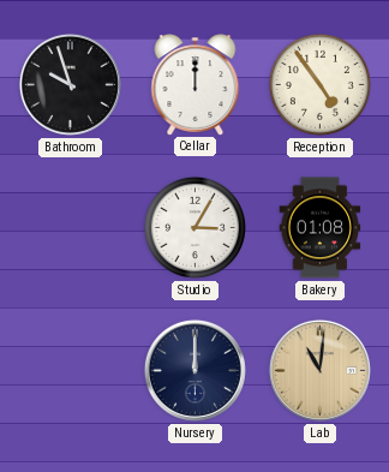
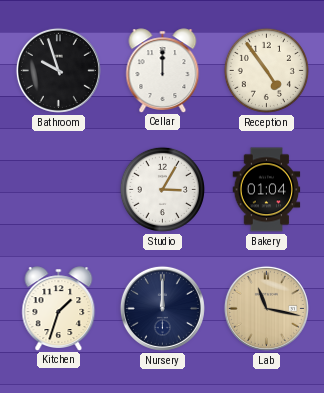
Bakery: 01:08 -> 01:04
Kitchen: none -> 1:33
Lab: 11:01 -> 11:17
